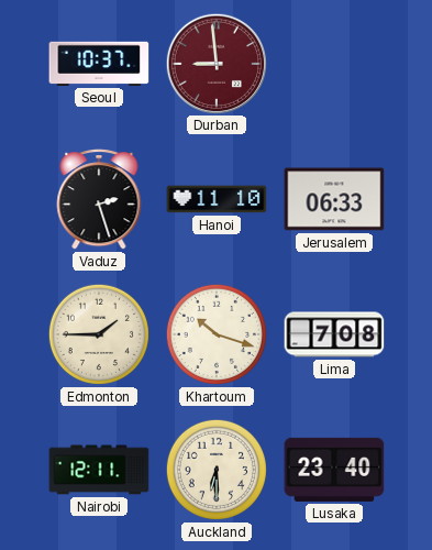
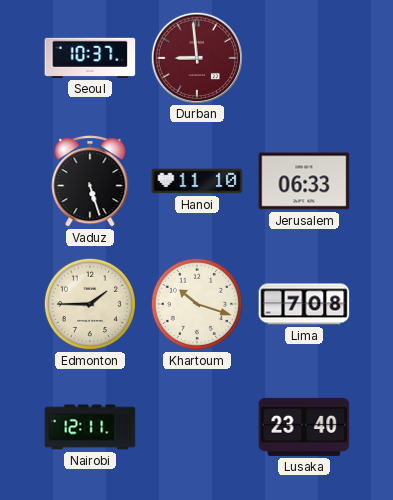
Vaduz: 2:27 -> 5:27
Auckland: 6:30 -> none
